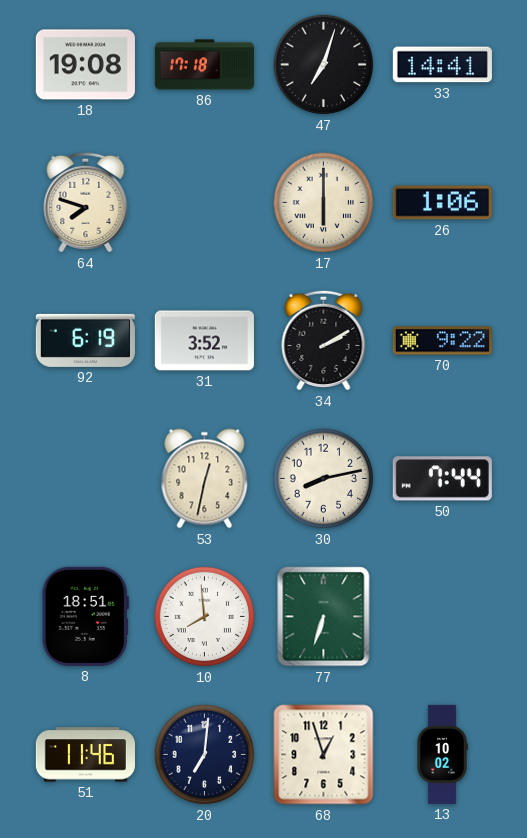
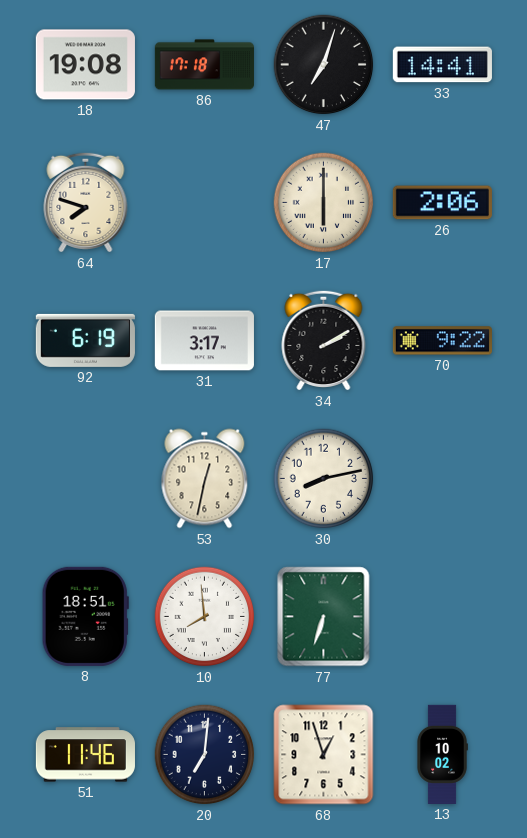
26: 1:06 -> 2:06
31: 3:52 -> 3:17
50: 7:44 -> none
